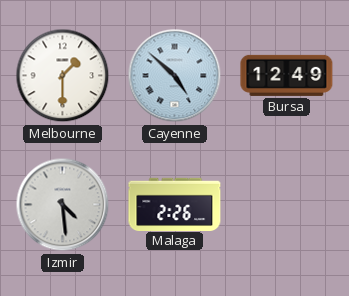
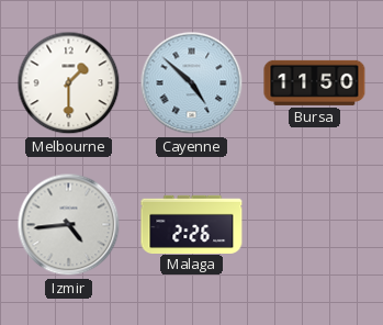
Bursa: 12:49 -> 11:50
Izmir: 4:29 -> 4:44
